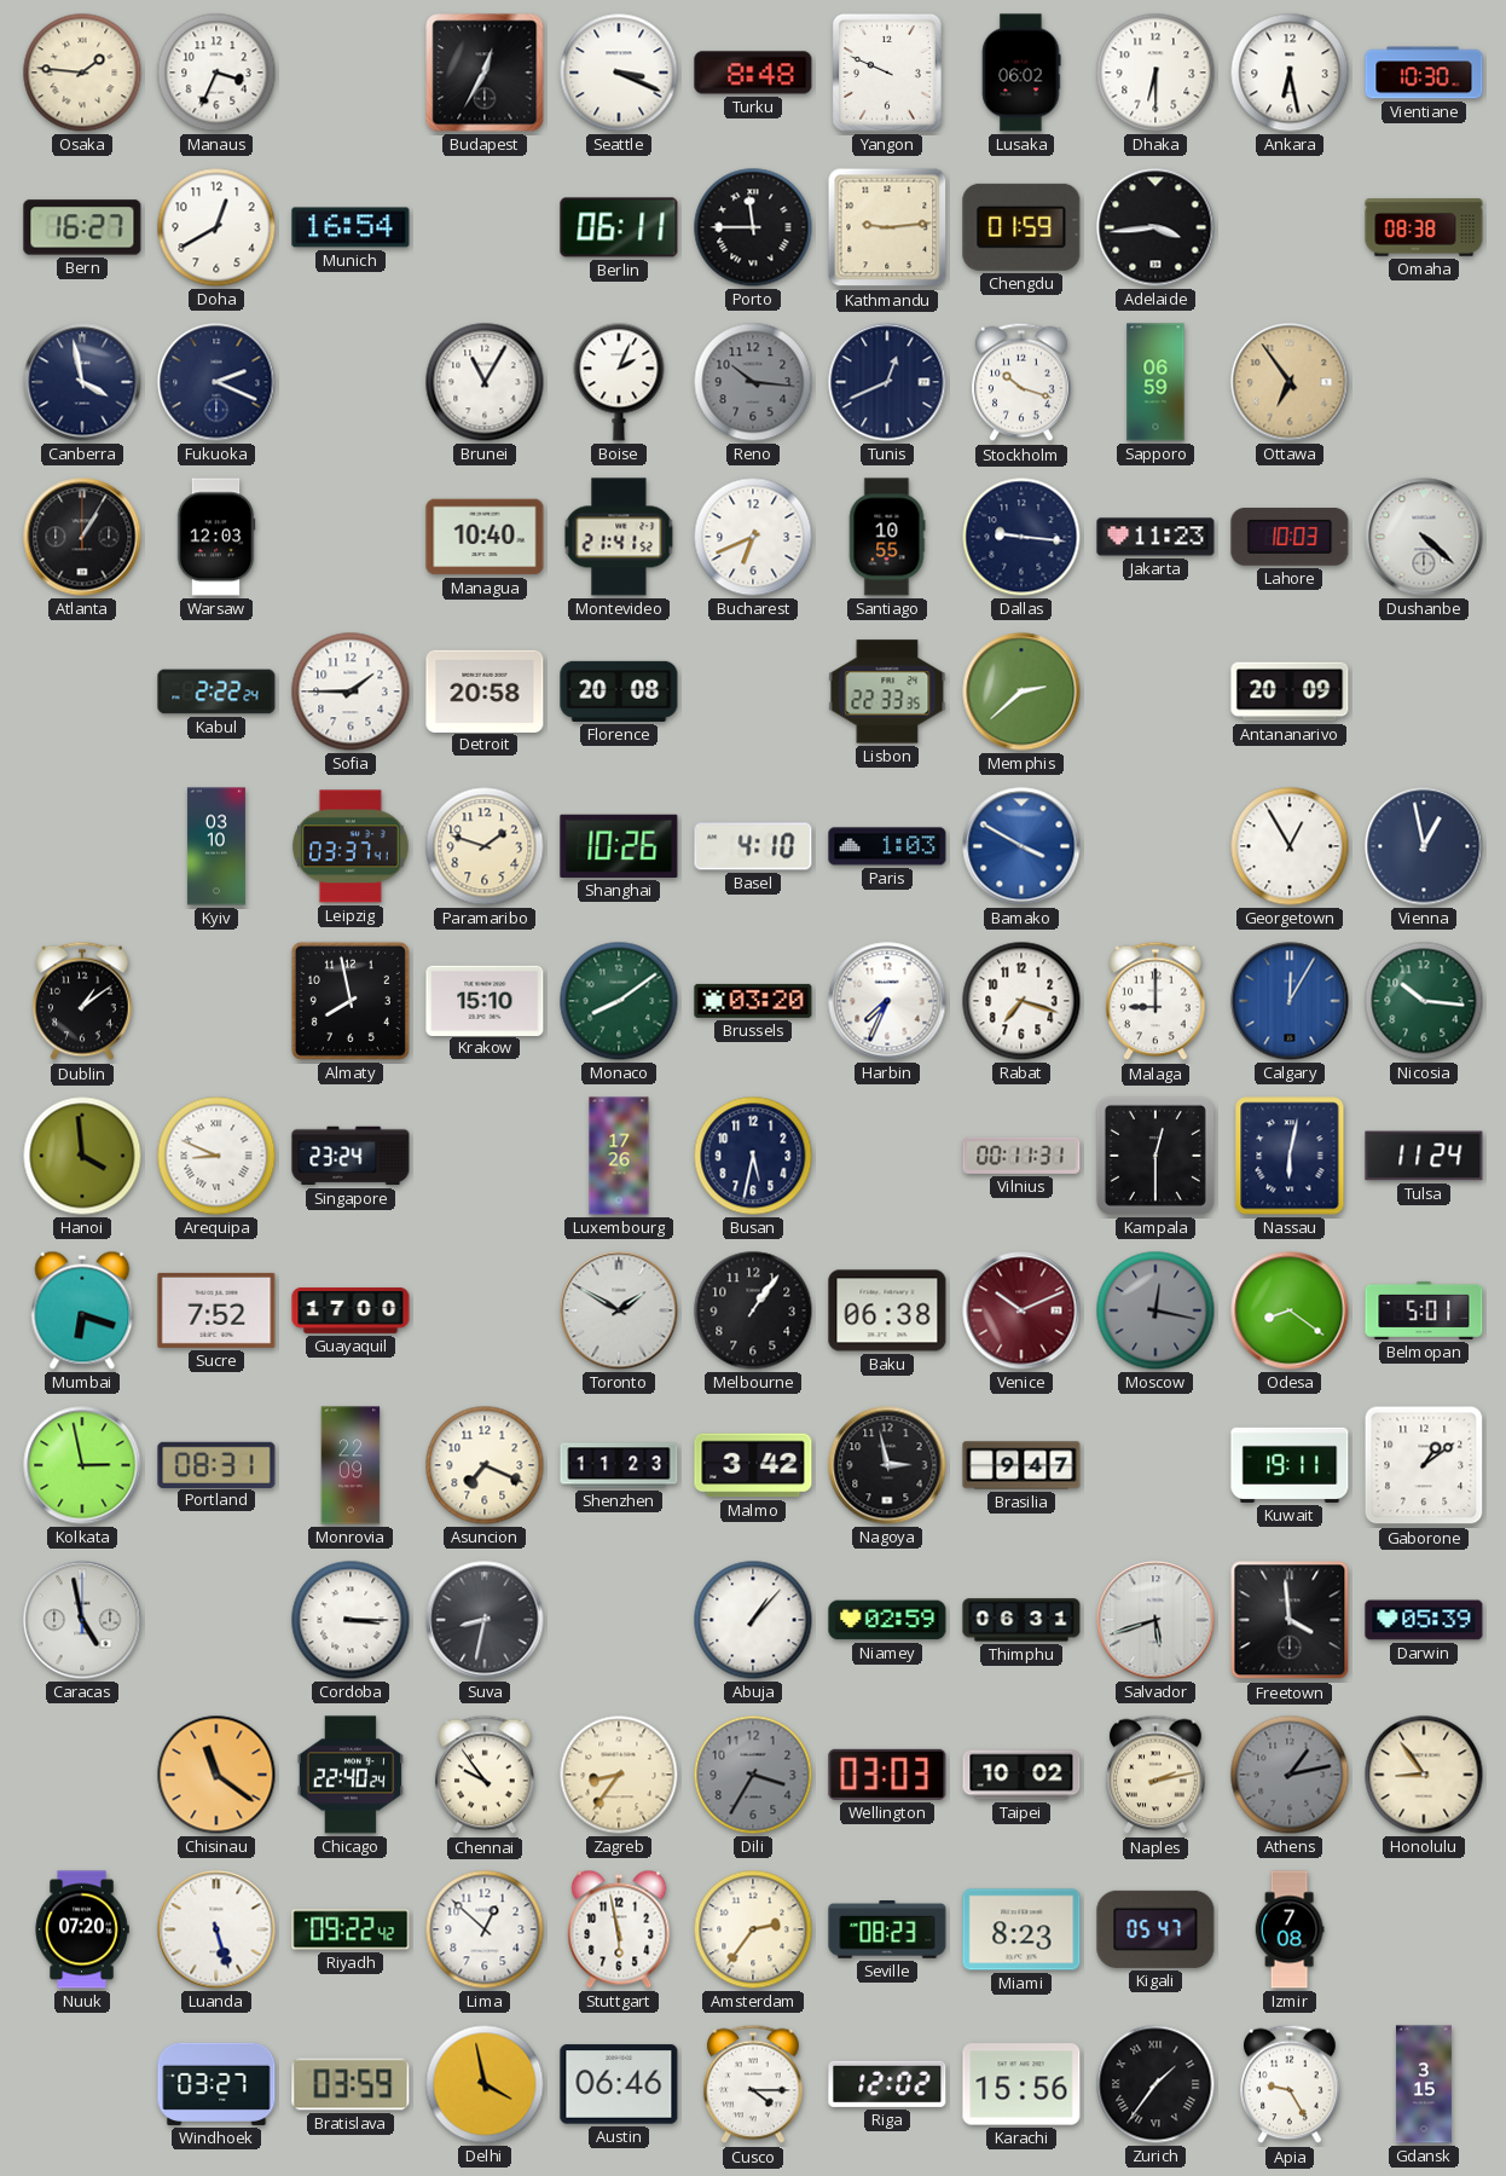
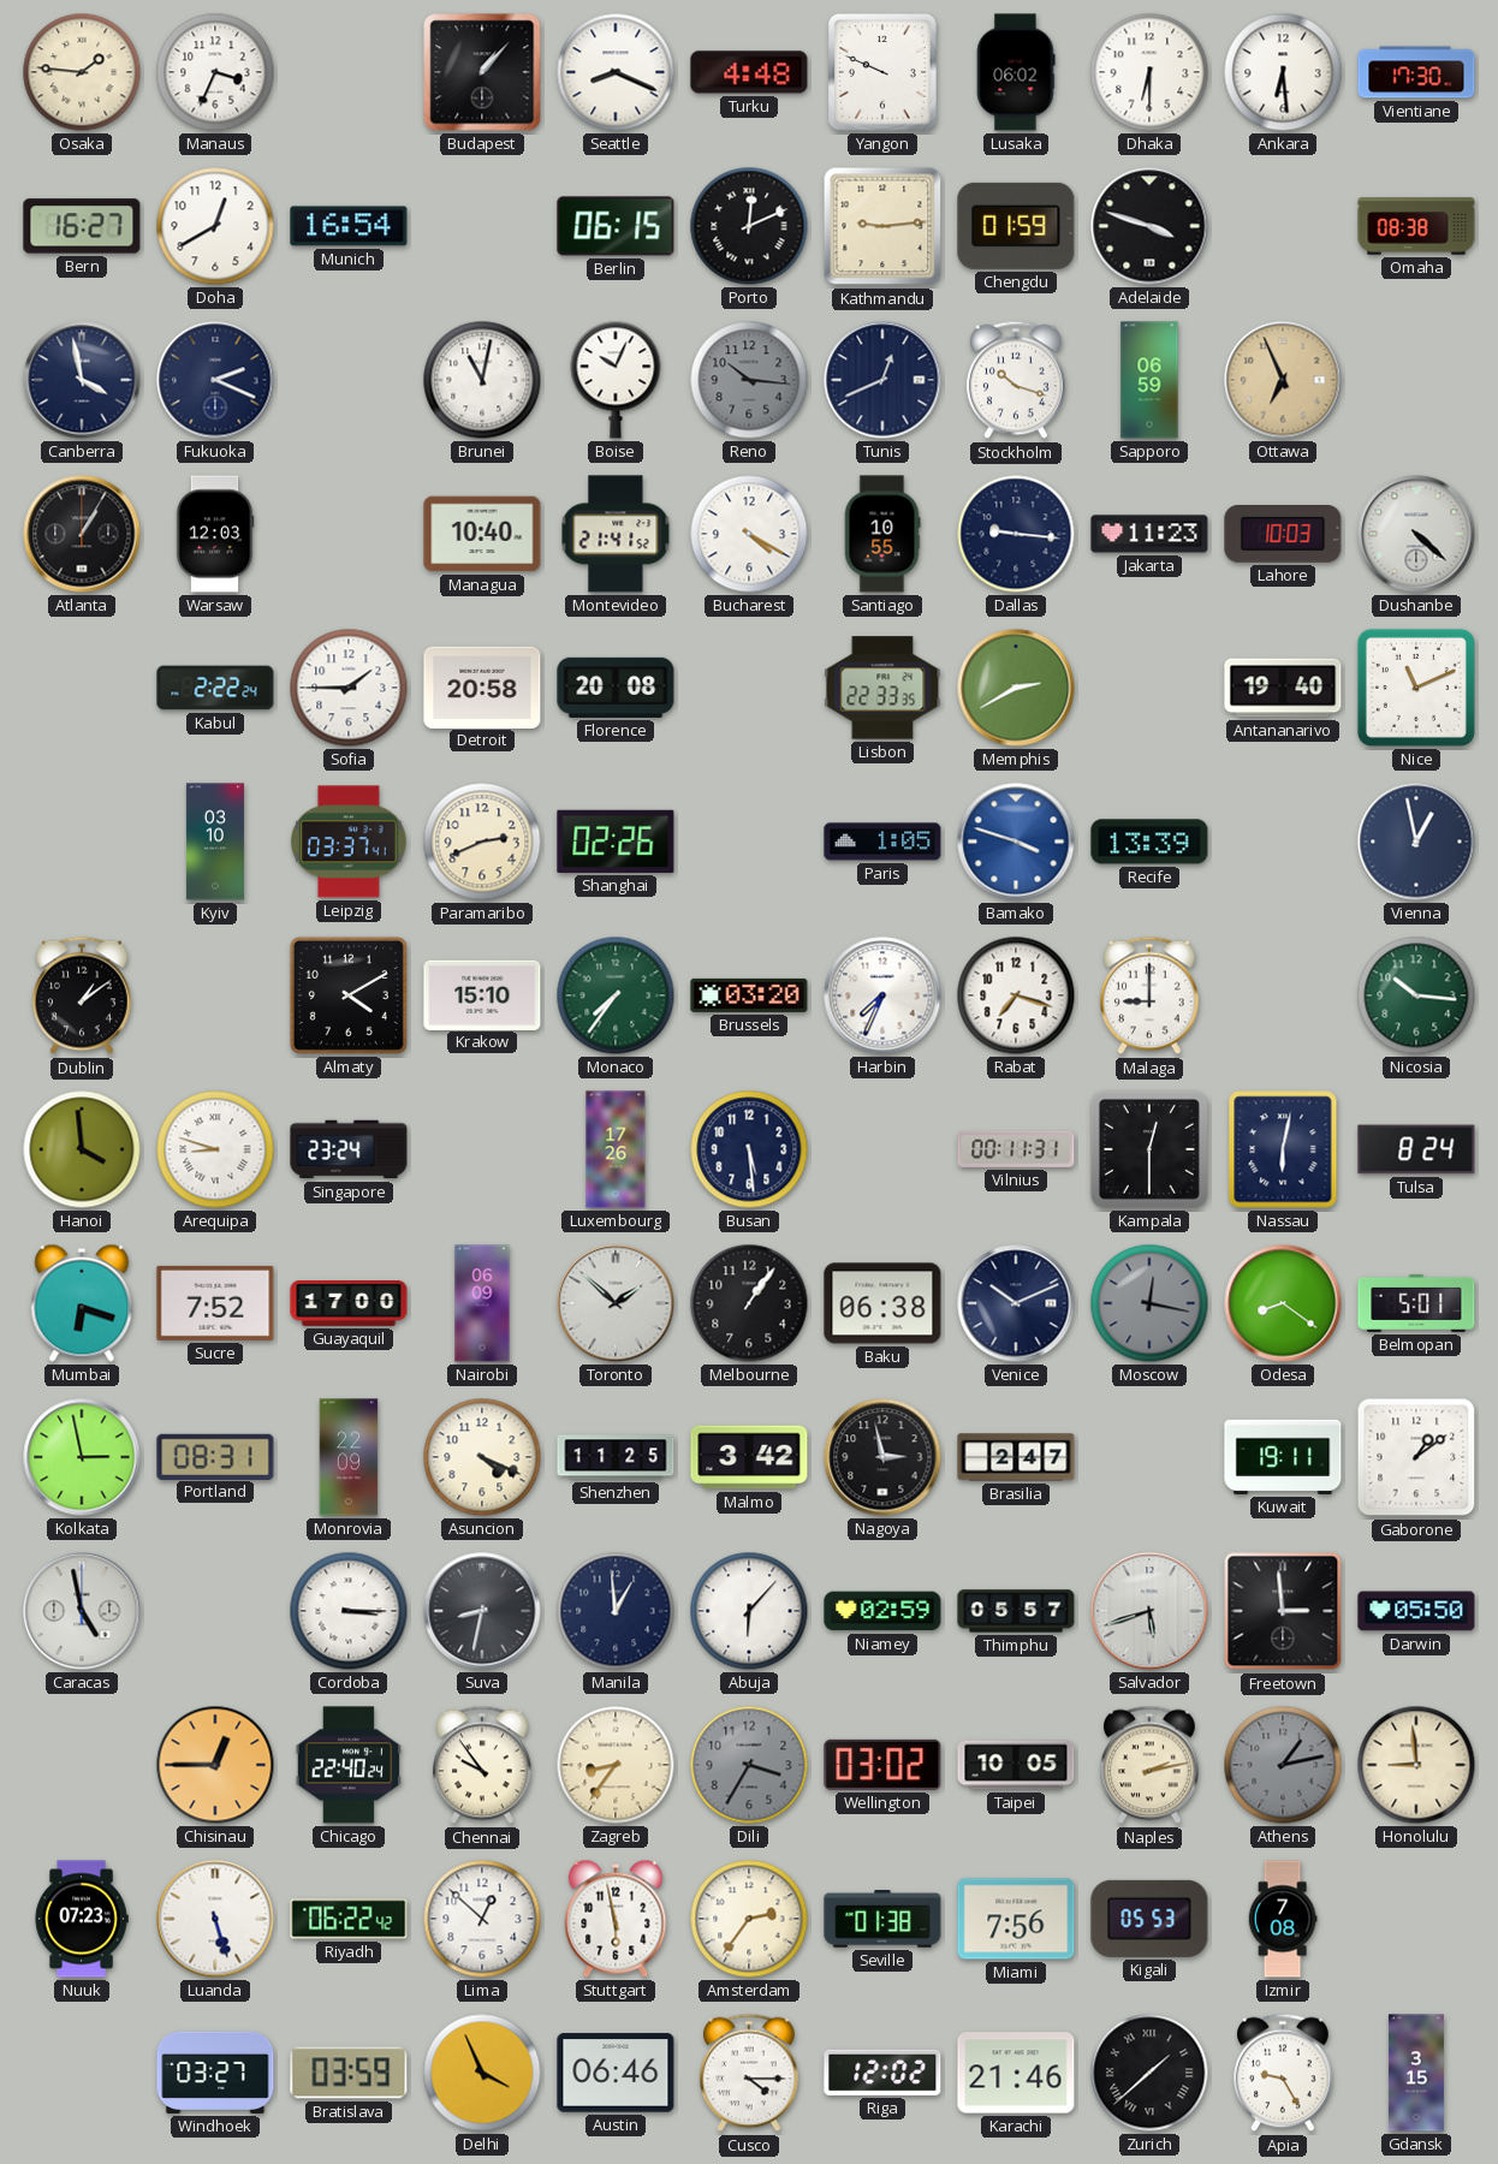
Budapest: 12:35 -> 1:07
Seattle: 3:19 -> 8:19
Turku: 8:48 -> 4:48
Ankara: 6:28 -> 6:29
Vientiane: 10:30 -> 17:30
Berlin: 06:11 -> 06:15
Porto: 11:45 -> 12:11
Adelaide: 3:44 -> 3:48
Brunei: 11:05 -> 11:02
Boise: 2:04 -> 10:04
Ottawa: 6:54 -> 6:56
Bucharest: 6:41 -> 4:20
Memphis: 2:38 -> 2:40
Antananarivo: 20:09 -> 19:40
Nice: none -> 11:11
Paramaribo: 1:48 -> 2:41
Shanghai: 10:26 -> 02:26
Basel: 4:10 -> none
Paris: 1:03 -> 1:05
Bamako: 3:50 -> 3:48
Recife: none -> 13:39
Georgetown: 12:55 -> none
Almaty: 7:58 -> 4:10
Monaco: 8:09 -> 7:36
Calgary: 12:05 -> none
Arequipa: 8:49 -> 8:48
Busan: 5:32 -> 5:29
Tulsa: 11:24 -> 8:24
Nairobi: none -> 06:09
Toronto: 1:50 -> 1:52
Venice dial: burgundy -> navy
Asuncion: 7:19 -> 4:19
Shenzhen: 11:23 -> 11:25
Brasilia: 9:47 -> 2:47
Manila: none -> 12:59
Abuja: 1:07 -> 6:07
Thimphu: 06:31 -> 05:57
Freetown: 3:59 -> 2:59
Darwin: 05:39 -> 05:50
Chisinau: 11:21 -> 12:45
Wellington: 03:03 -> 03:02
Taipei: 10:02 -> 10:05
Honolulu: 8:54 -> 8:59
Nuuk: 07:20 -> 07:23
Riyadh: 09:22 -> 06:22
Seville: 08:23 -> 01:38
Miami: 8:23 -> 7:56
Kigali: 05:47 -> 05:53
Delhi: 3:58 -> 3:56
Karachi: 15:56 -> 21:46
Zurich: 1:36 -> 1:38
